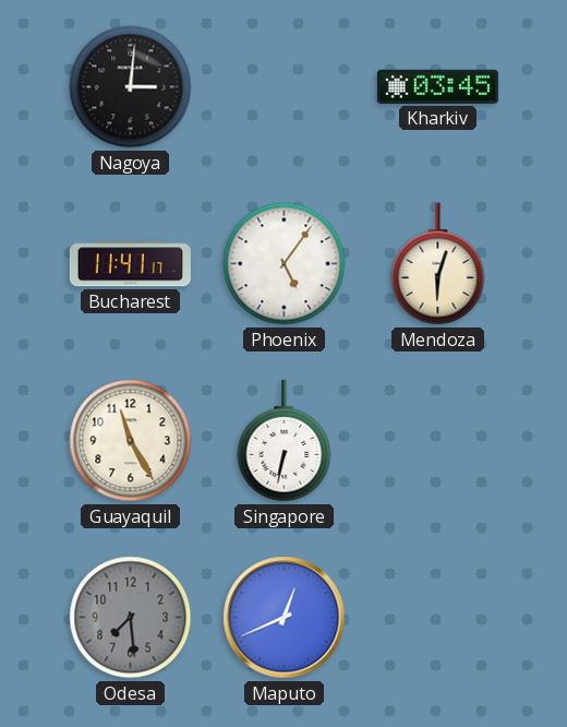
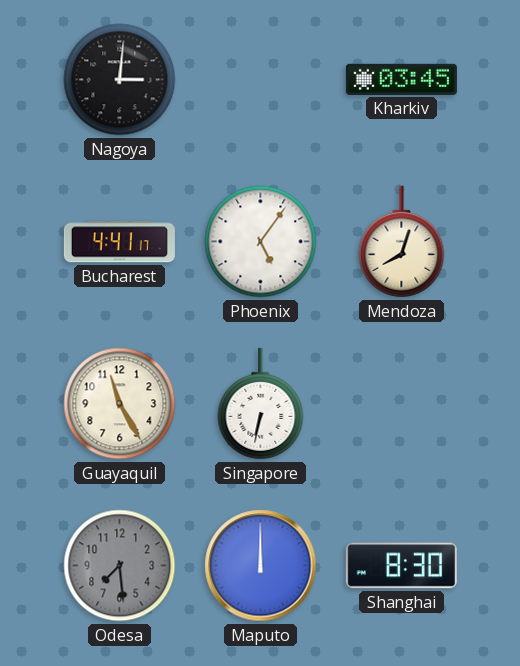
Bucharest: 11:41 -> 4:41
Mendoza: 6:03 -> 8:03
Maputo: 12:41 -> 12:00
Shanghai: none -> 8:30
